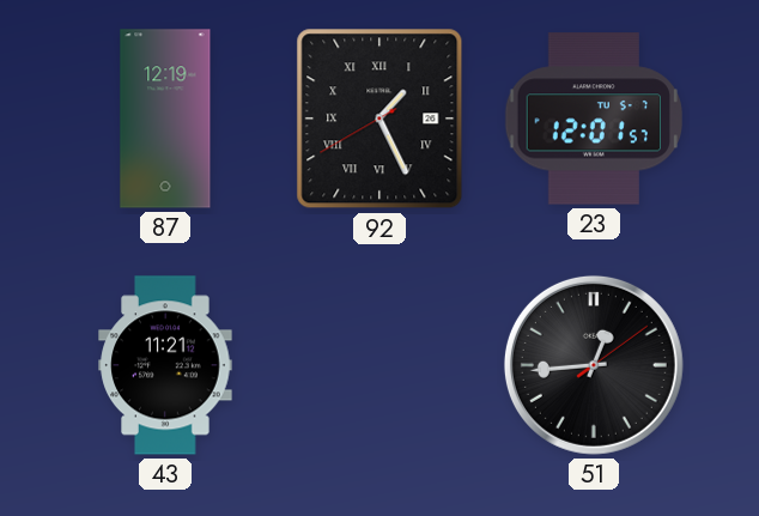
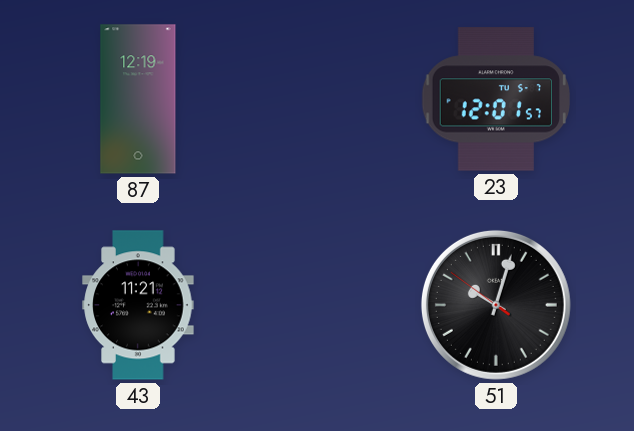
92: 1:25 -> none
51: 12:44 -> 10:02
